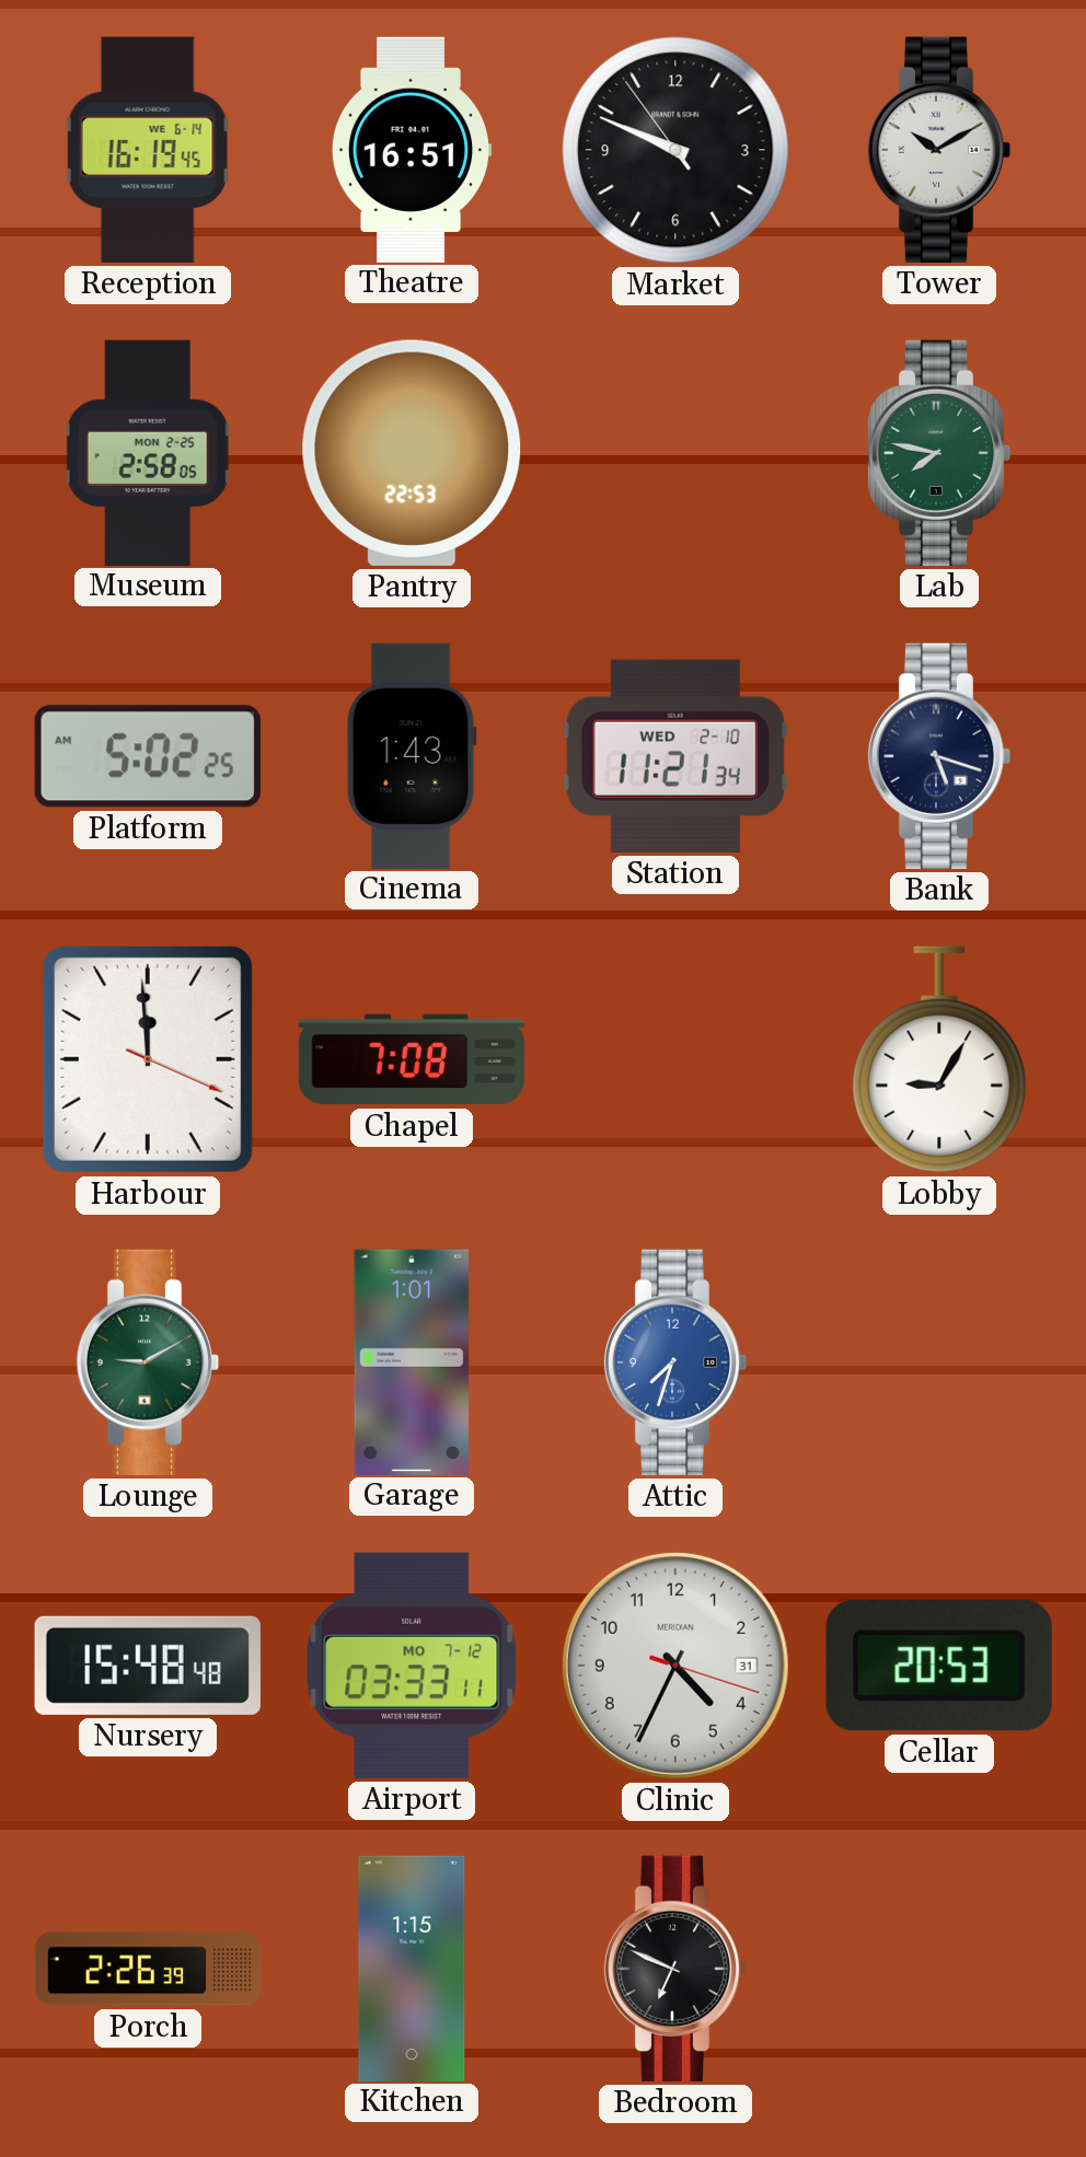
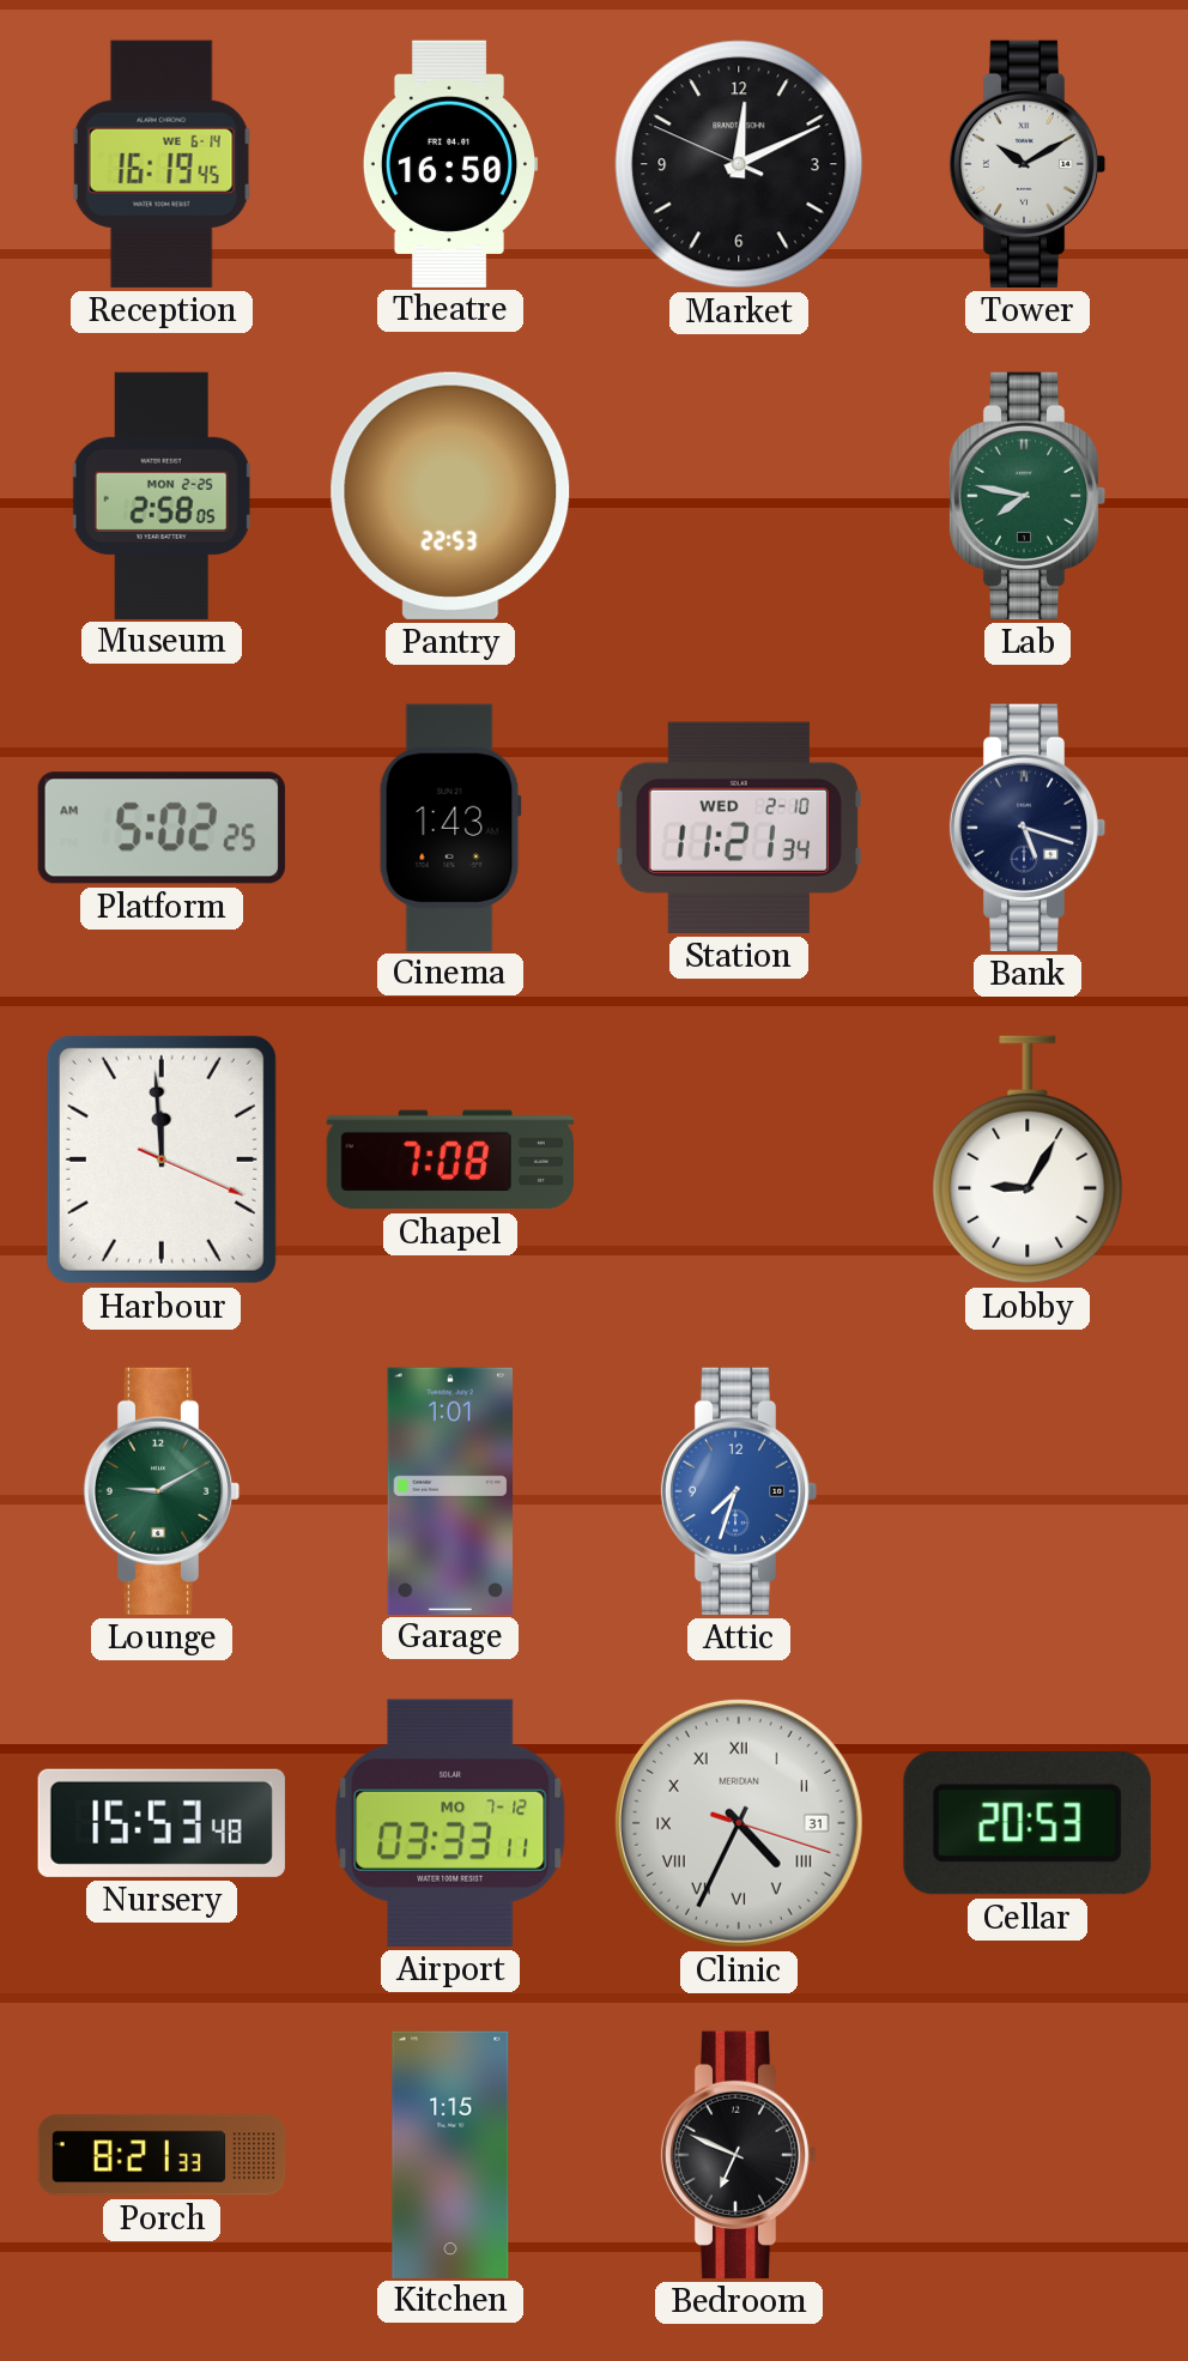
Theatre: 16:51 -> 16:50
Market: 9:48 -> 12:10
Nursery: 15:48 -> 15:53
Clinic numerals: Arabic -> Roman
Porch: 2:26 -> 8:21
